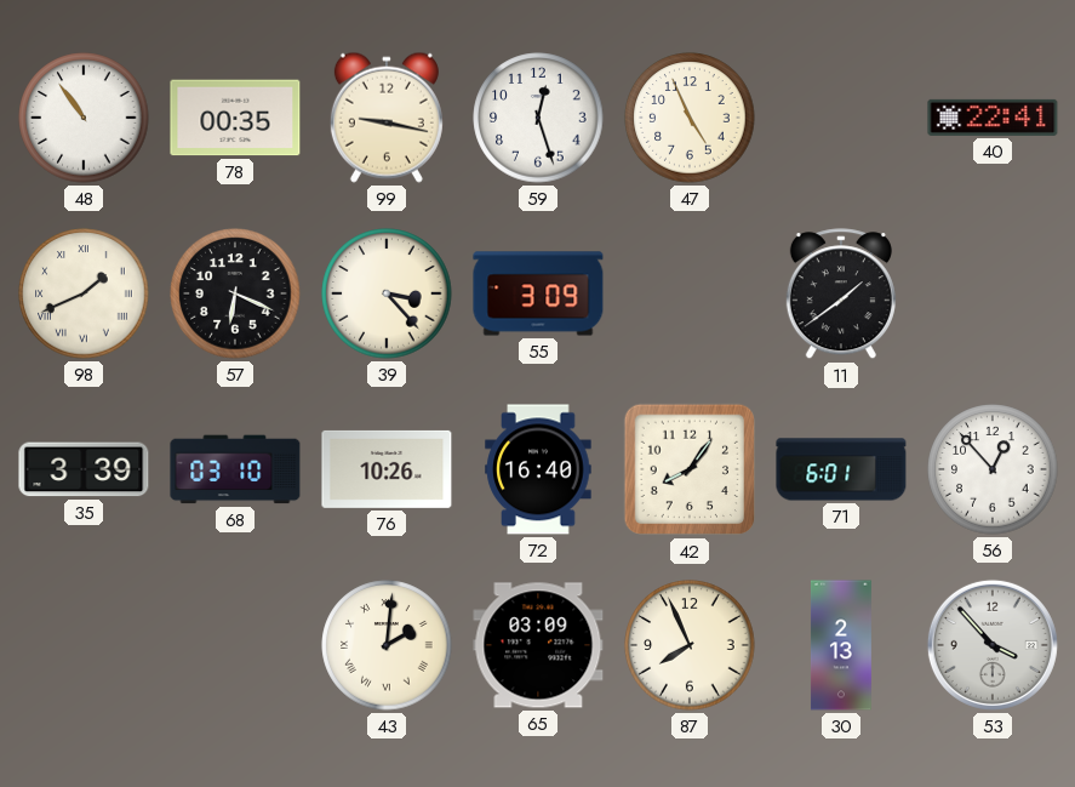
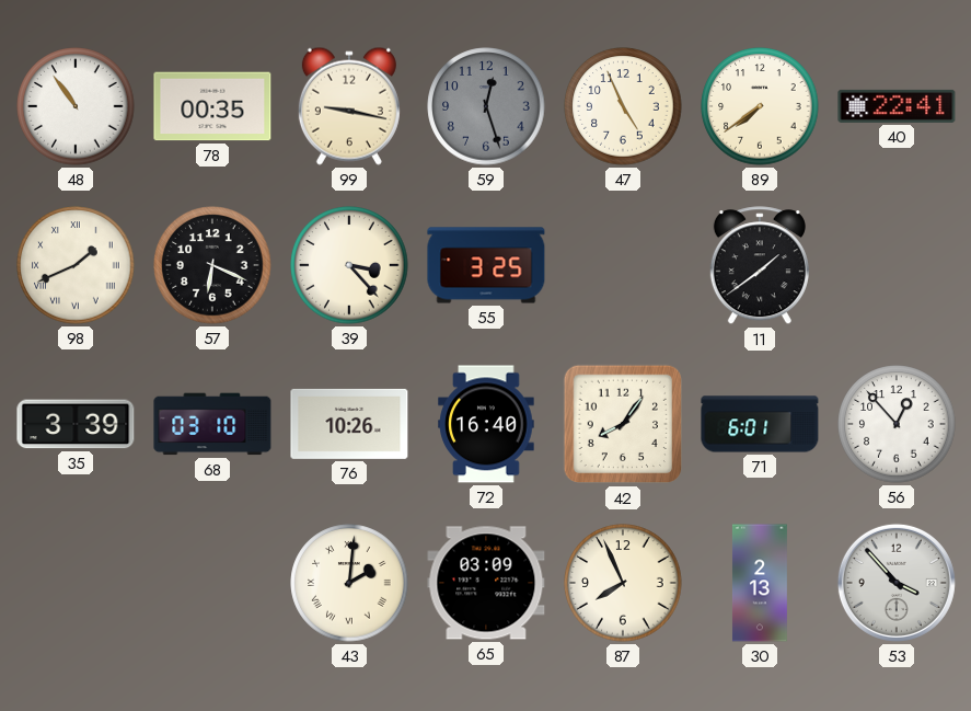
59 dial: white -> grey
89: none -> 7:39
55: 3:09 -> 3:25
